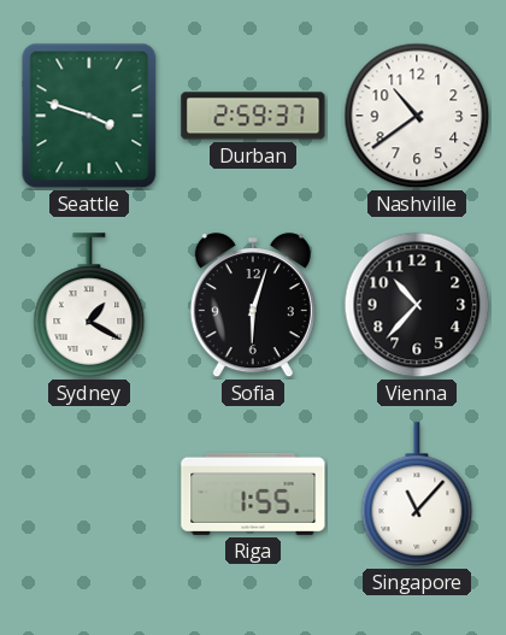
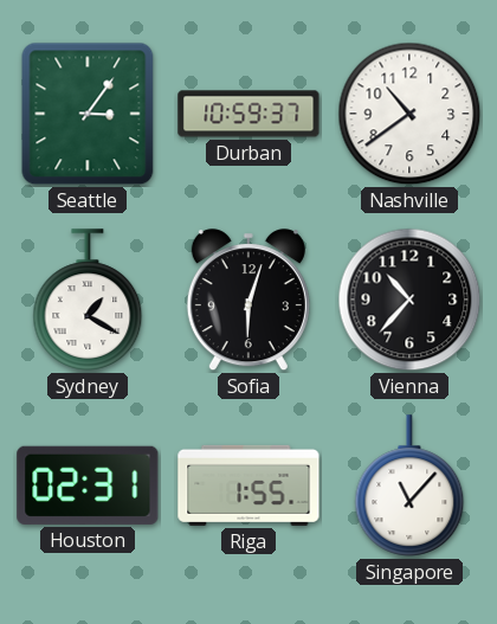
Seattle: 3:48 -> 3:06
Durban: 2:59 -> 10:59
Houston: none -> 02:31
